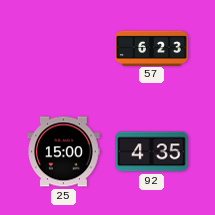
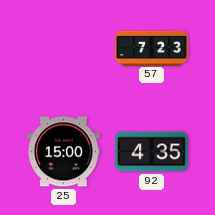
57: 6:23 -> 7:23
